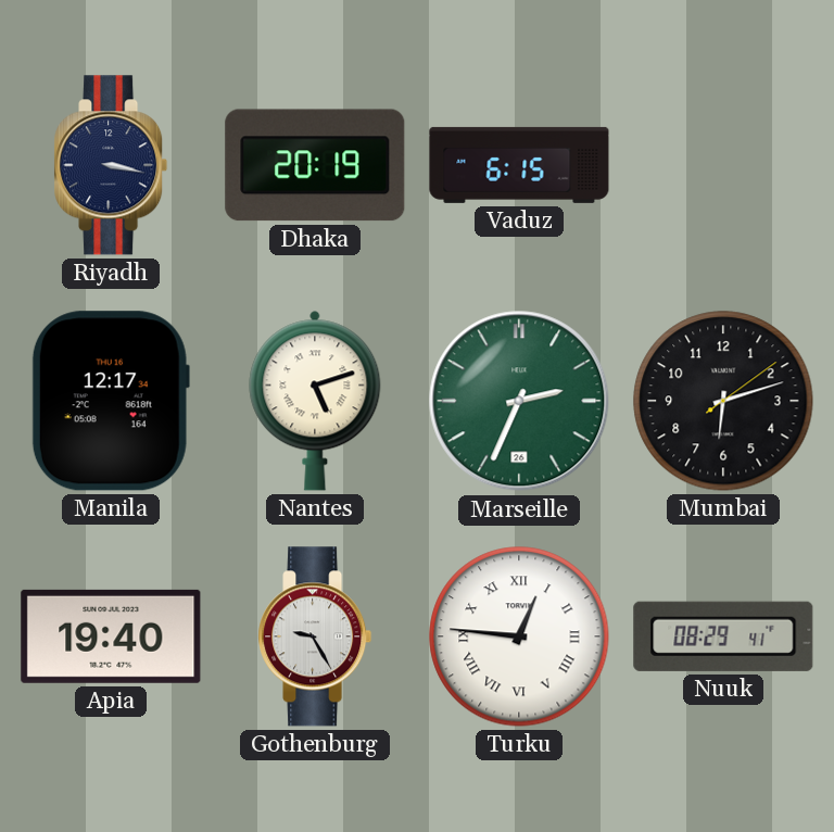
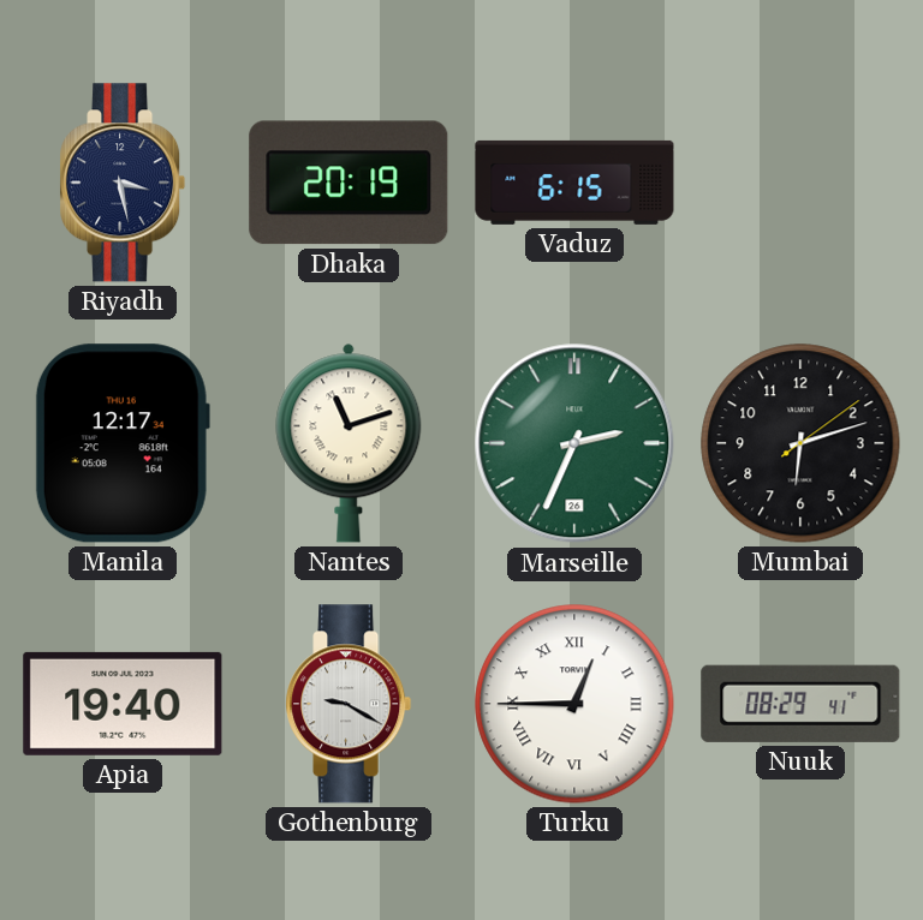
Riyadh: 3:17 -> 3:28
Nantes: 5:12 -> 11:12
Gothenburg: 9:25 -> 9:20
Turku: 12:46 -> 12:45
